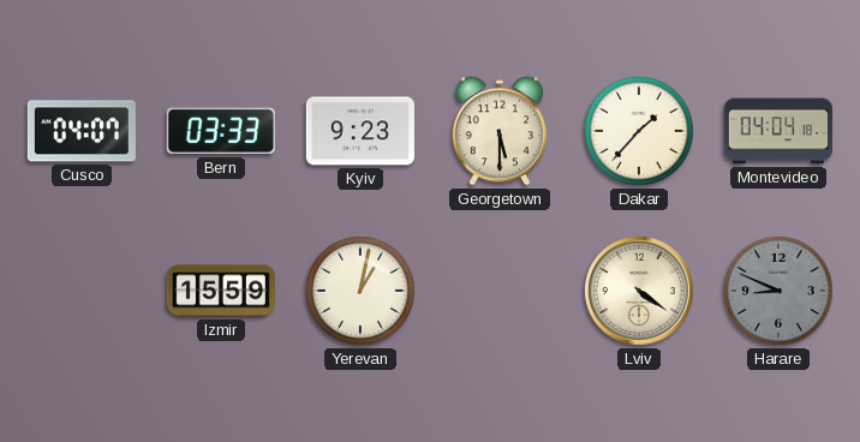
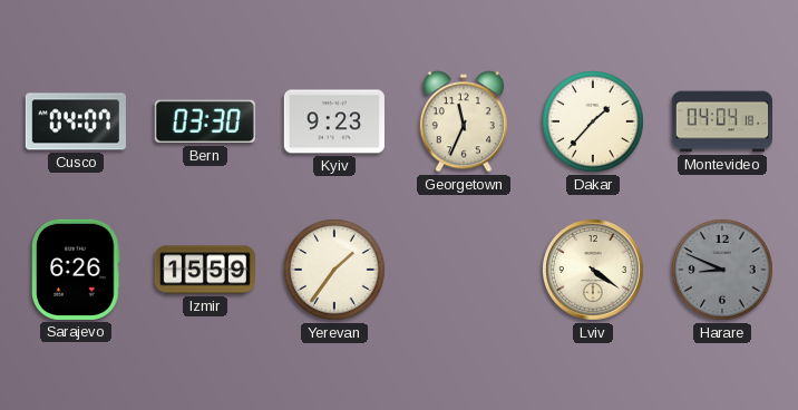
Bern: 03:33 -> 03:30
Georgetown: 5:30 -> 11:34
Sarajevo: none -> 6:26
Yerevan: 1:02 -> 1:36
